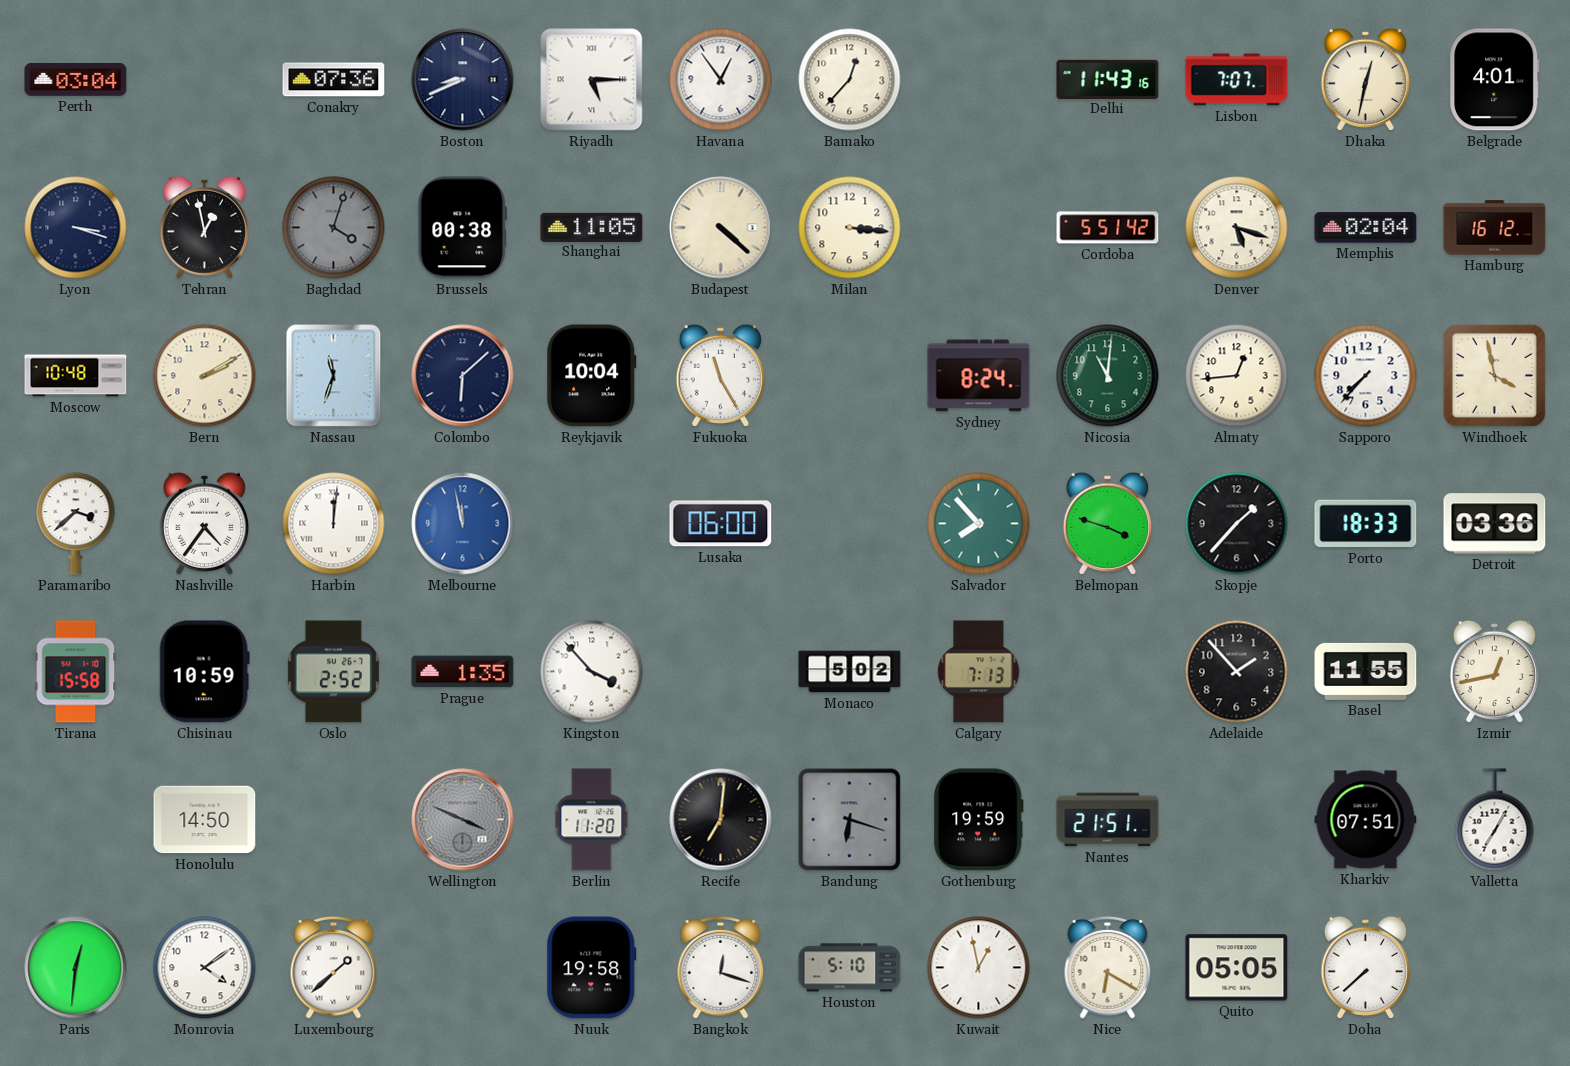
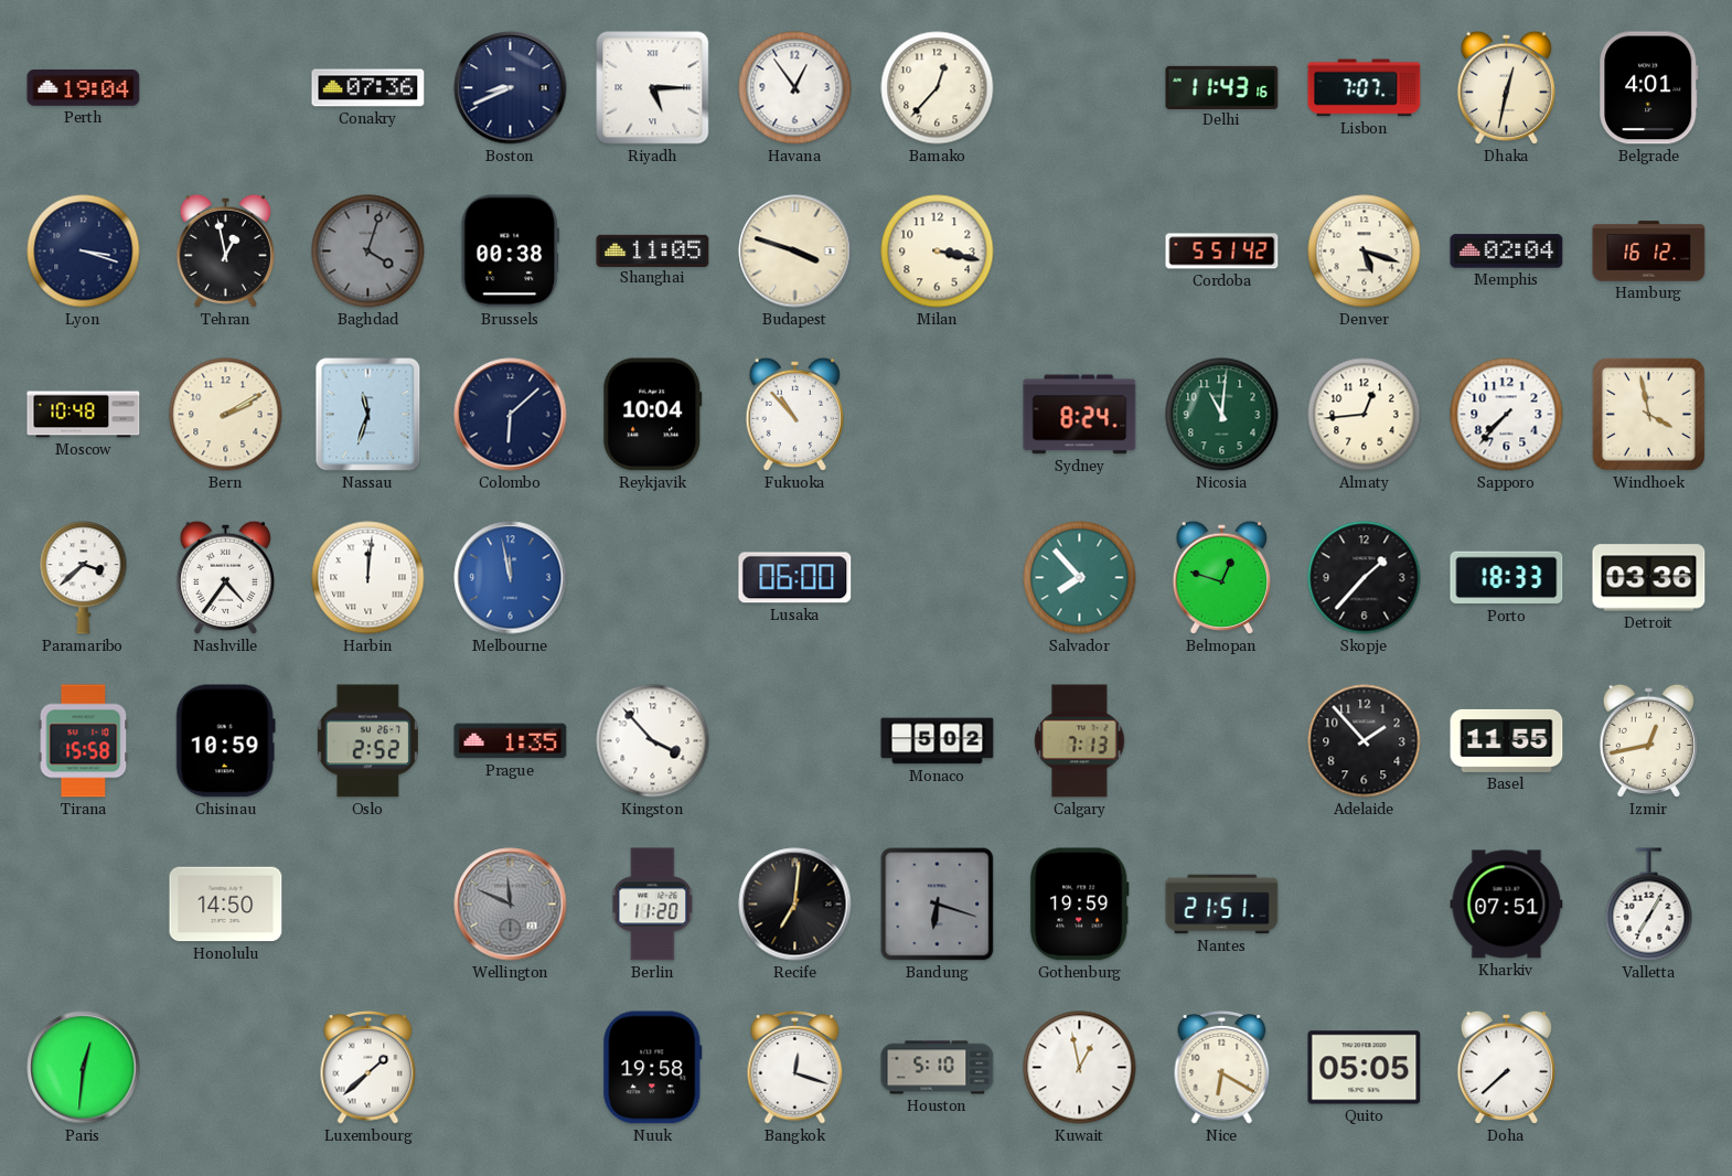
Perth: 03:04 -> 19:04
Budapest: 4:22 -> 3:48
Milan: 3:16 -> 3:17
Fukuoka: 11:25 -> 10:53
Belmopan: 3:48 -> 12:48
Wellington: 3:49 -> 11:49
Monrovia: 4:09 -> none
